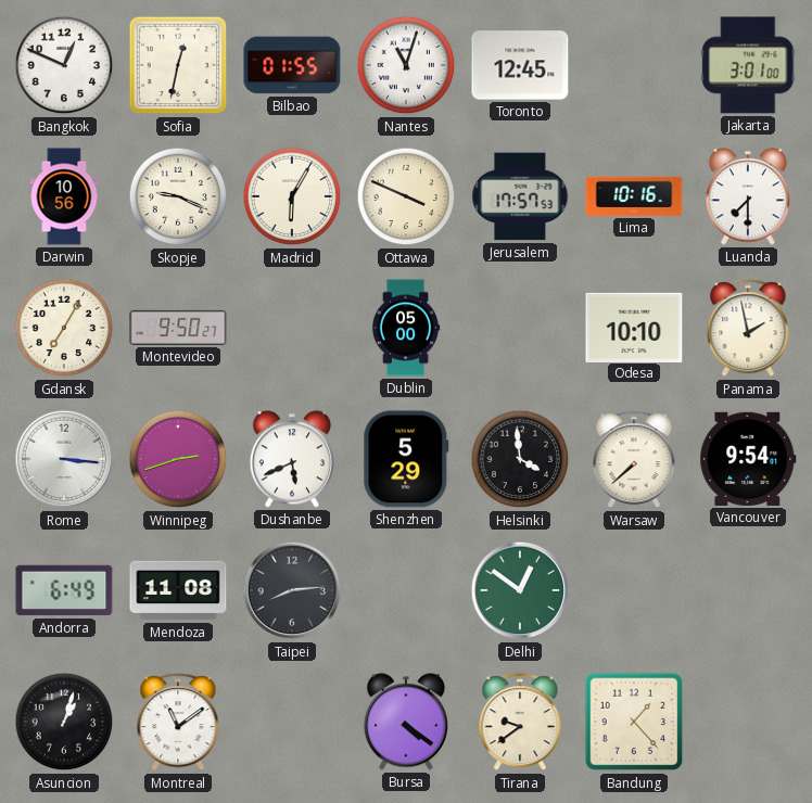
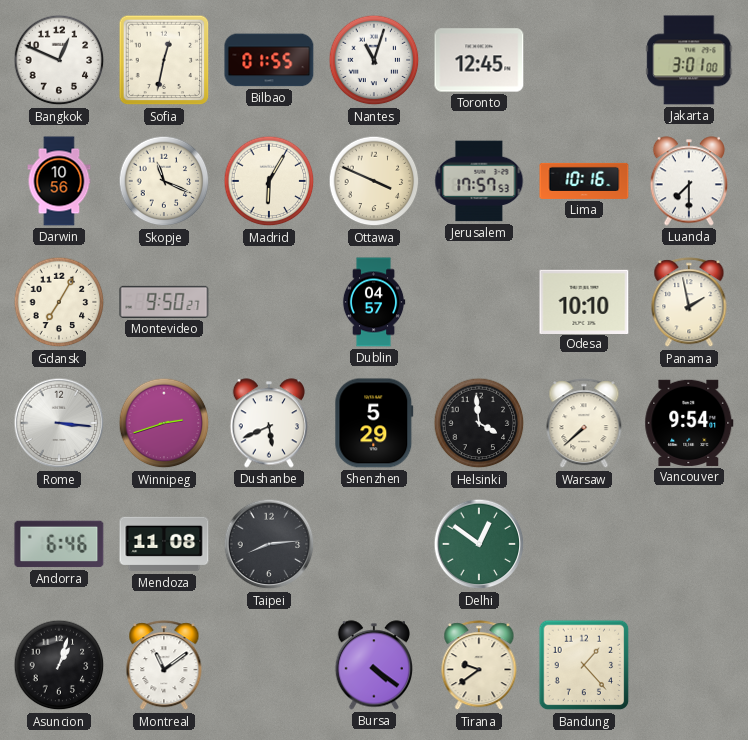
Skopje: 9:19 -> 11:19
Dublin: 05:00 -> 04:57
Andorra: 6:49 -> 6:46
